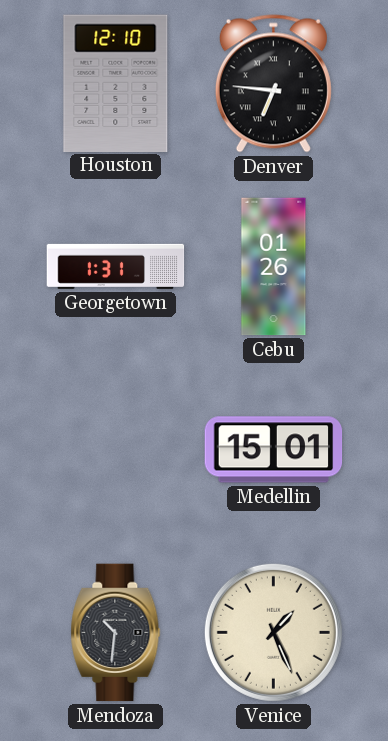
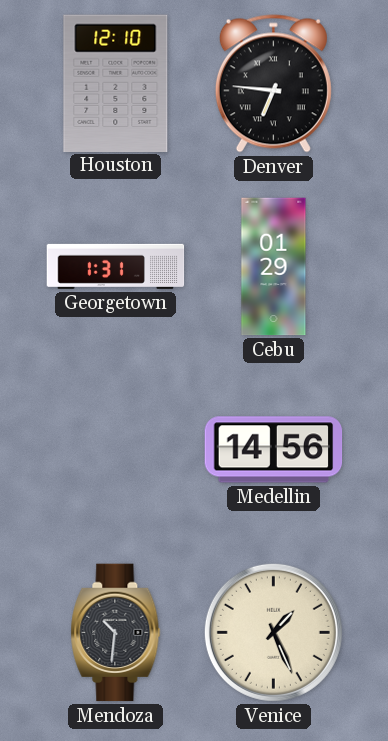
Cebu: 01:26 -> 01:29
Medellin: 15:01 -> 14:56
